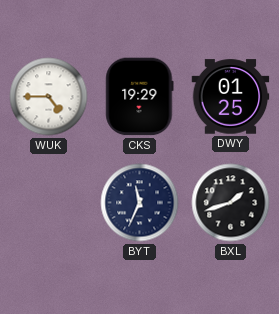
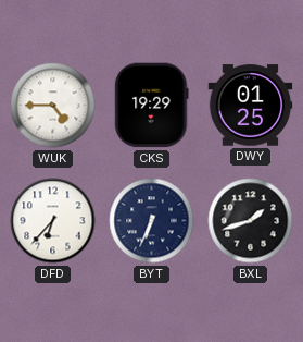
DFD: none -> 6:37
BYT: 11:34 -> 6:34
